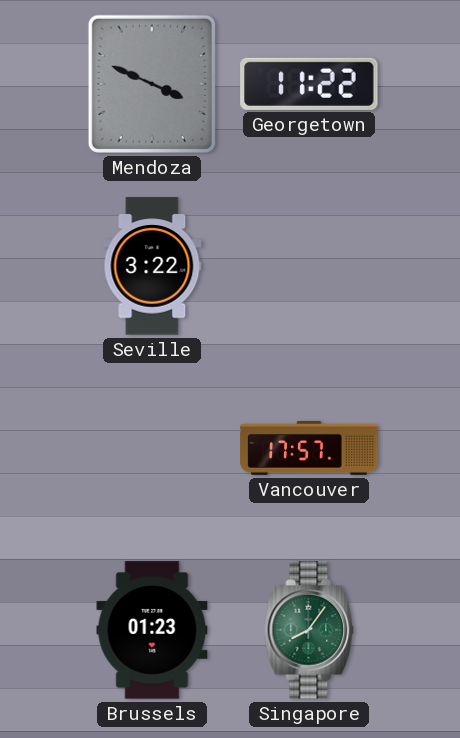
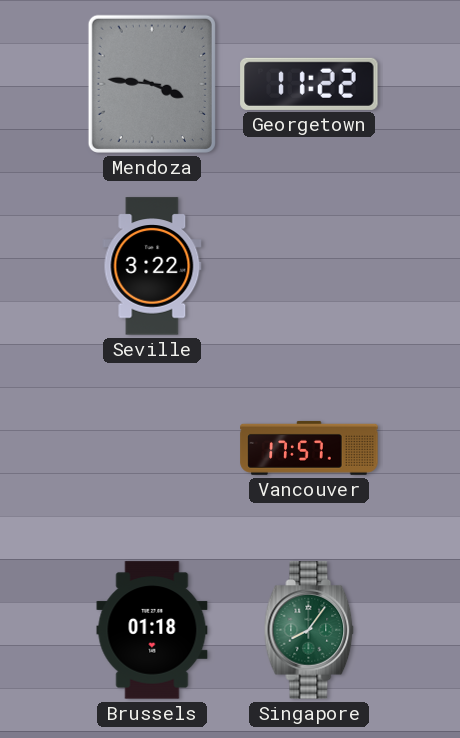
Mendoza: 3:49 -> 3:46
Brussels: 01:23 -> 01:18
